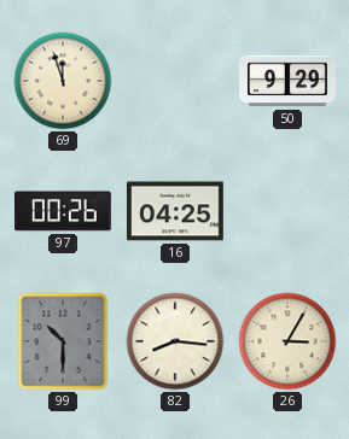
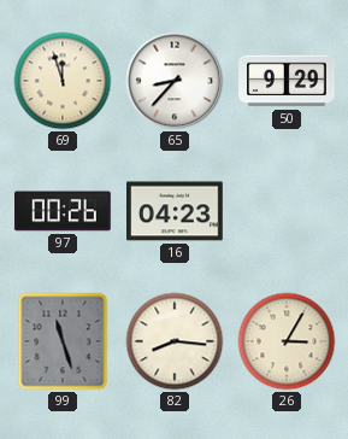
65: none -> 8:37
16: 04:25 -> 04:23
99: 10:30 -> 11:27
